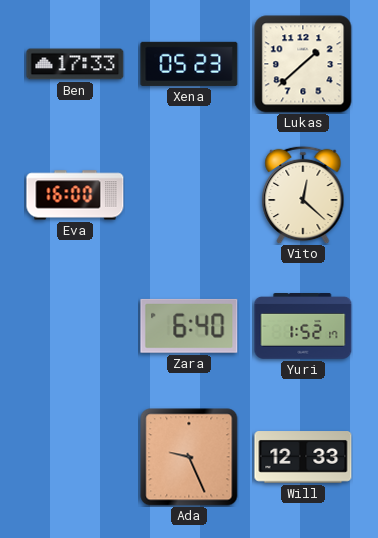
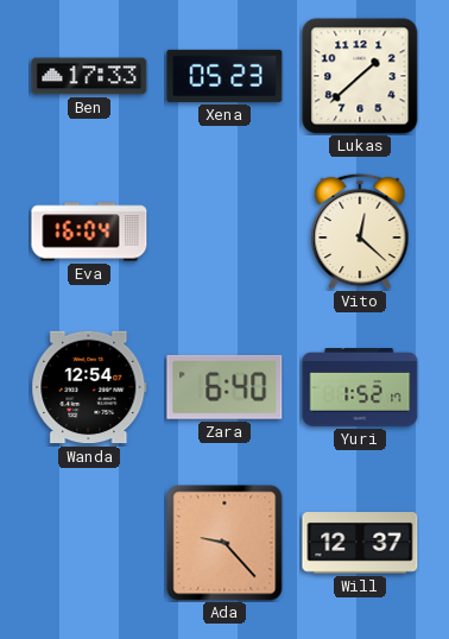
Eva: 16:00 -> 16:04
Wanda: none -> 12:54
Ada: 9:26 -> 9:23
Will: 12:33 -> 12:37
